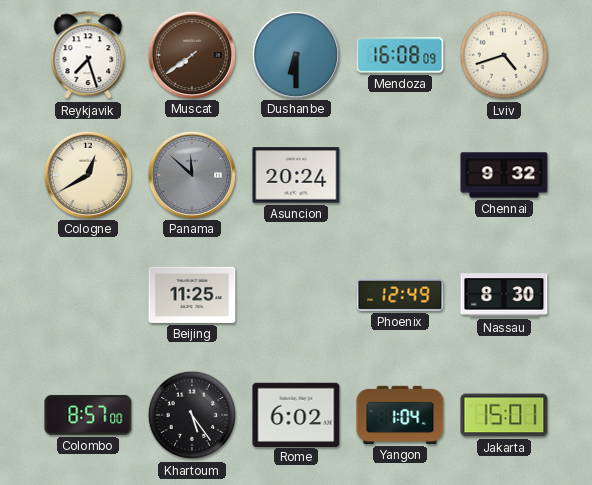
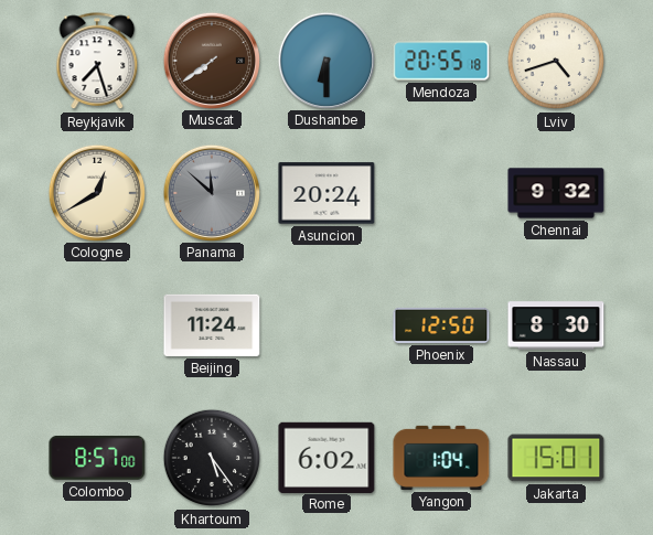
Mendoza: 16:08 -> 20:55
Beijing: 11:25 -> 11:24
Phoenix: 12:49 -> 12:50
